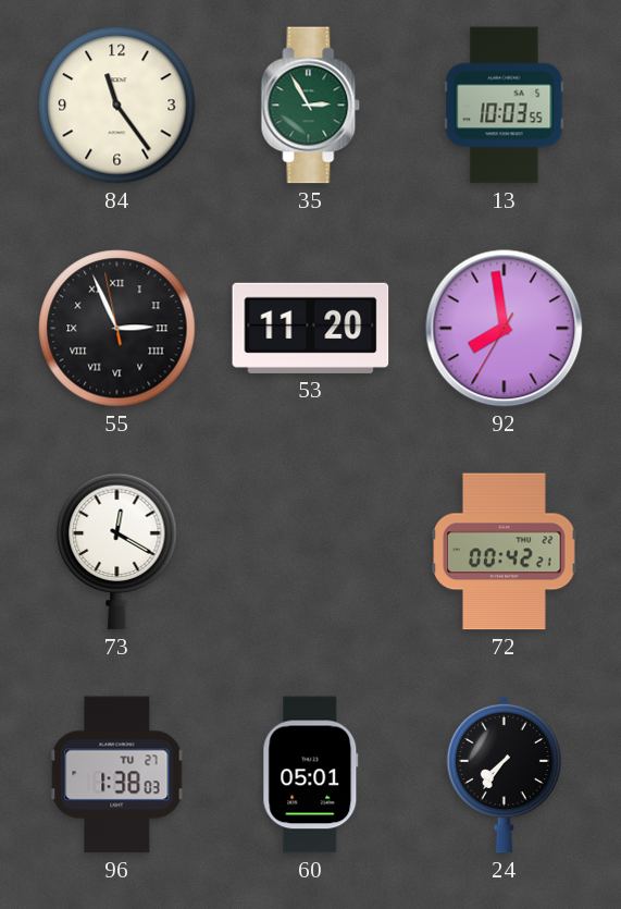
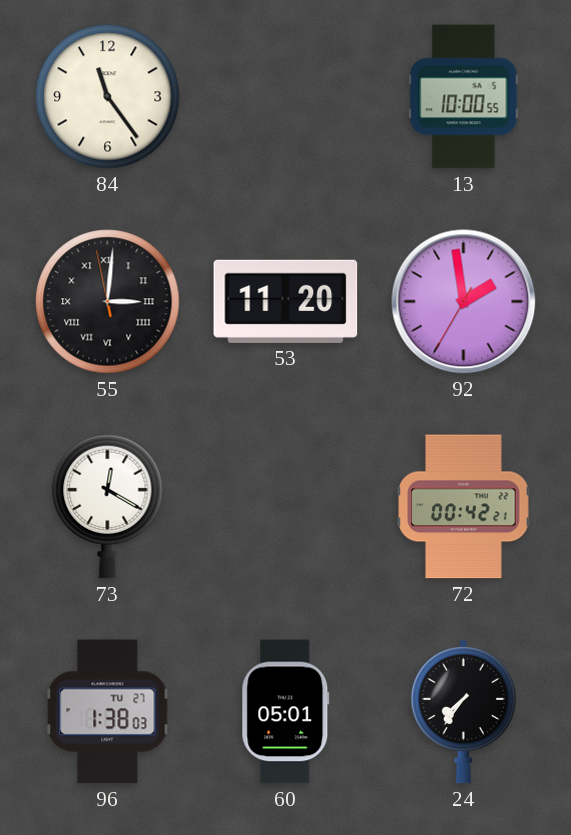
35: 2:55 -> none
13: 10:03 -> 10:00
55: 2:55 -> 3:00
92: 7:58 -> 1:58
